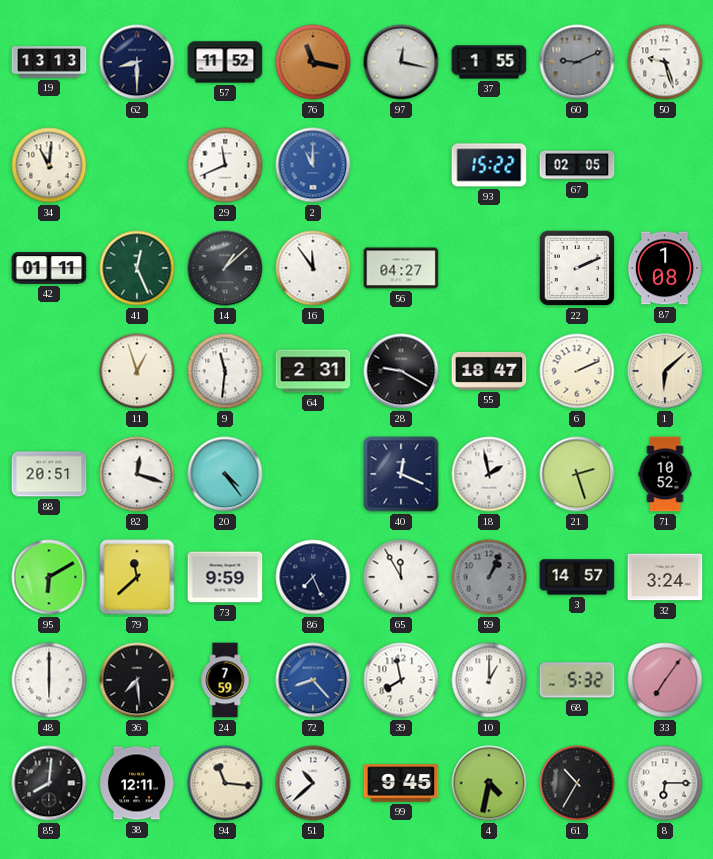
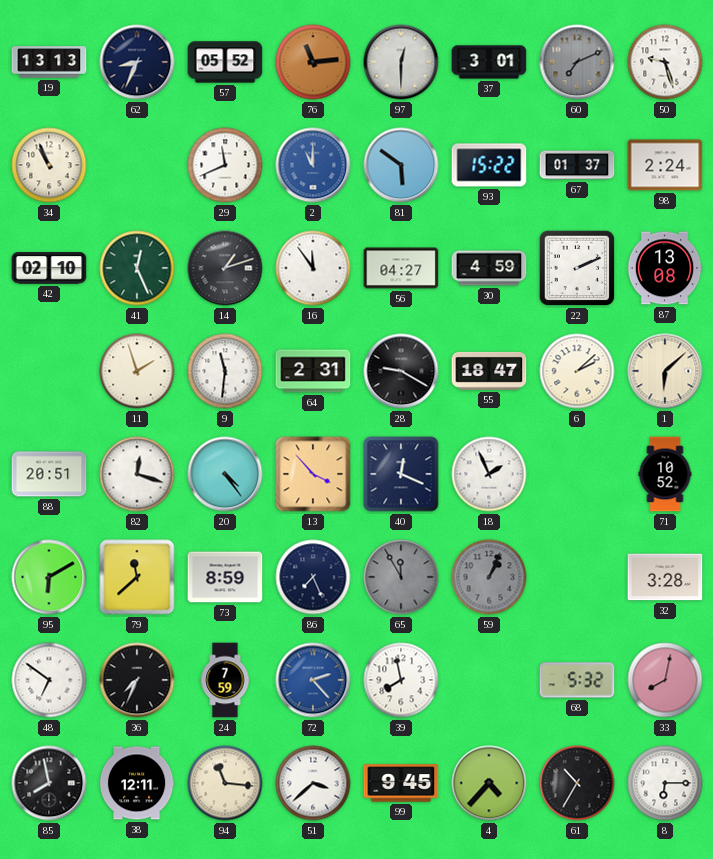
62: 8:30 -> 8:34
57: 11:52 -> 05:52
76: 11:17 -> 11:14
97: 12:17 -> 12:30
37: 1:55 -> 3:01
60: 9:11 -> 7:11
34: 11:01 -> 10:56
81: none -> 5:51
67: 02:05 -> 01:37
98: none -> 2:24
42: 01:11 -> 02:10
14: 1:08 -> 1:12
30: none -> 4:59
87: 1:08 -> 13:08
11: 12:57 -> 1:57
6: 2:11 -> 2:08
13: none -> 3:53
18: 1:58 -> 1:56
21: 2:27 -> none
73: 9:59 -> 8:59
65 dial: white -> grey
3: 14:57 -> none
32: 3:24 -> 3:28
48: 6:00 -> 6:51
36: 7:29 -> 7:34
72: 8:23 -> 2:23
10: 1:00 -> none
33: 7:06 -> 8:02
85: 8:01 -> 7:58
51: 10:38 -> 3:38
4: 4:32 -> 4:37
